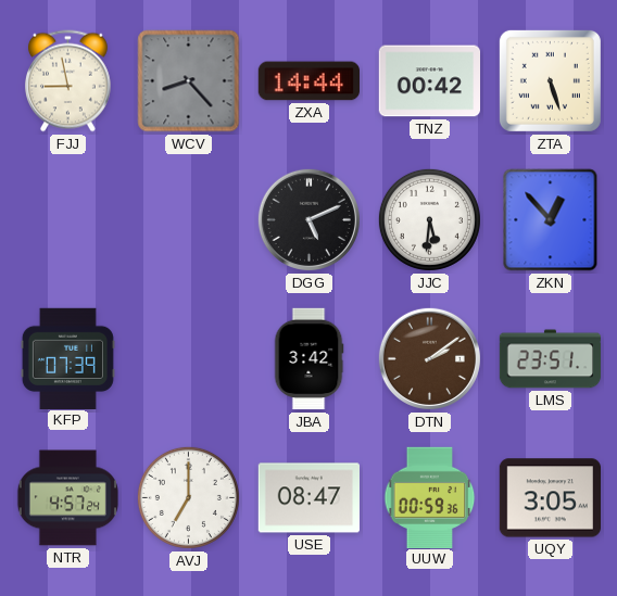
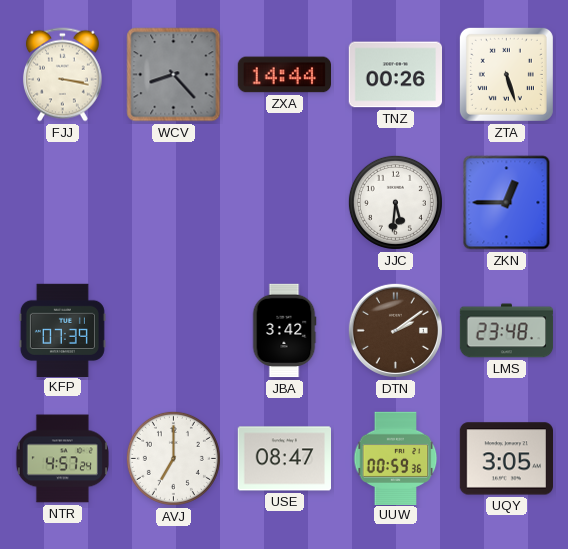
FJJ: 8:58 -> 3:17
TNZ: 00:42 -> 00:26
DGG: 5:11 -> none
ZKN: 12:53 -> 12:45
LMS: 23:51 -> 23:48
